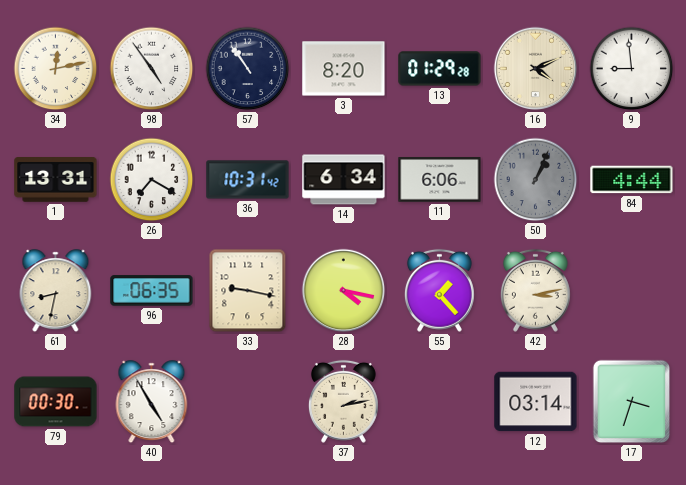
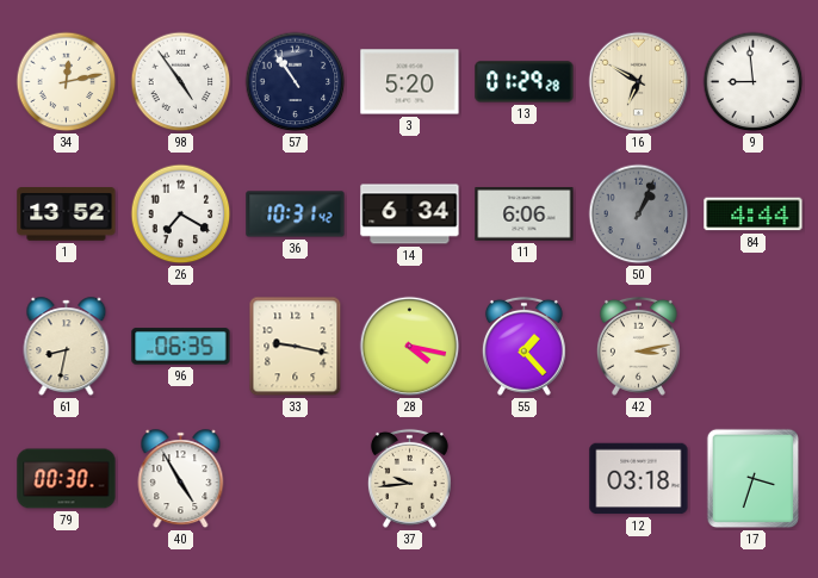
3: 8:20 -> 5:20
16: 4:11 -> 6:50
1: 13:31 -> 13:52
37: 2:13 -> 9:44
12: 03:14 -> 03:18
